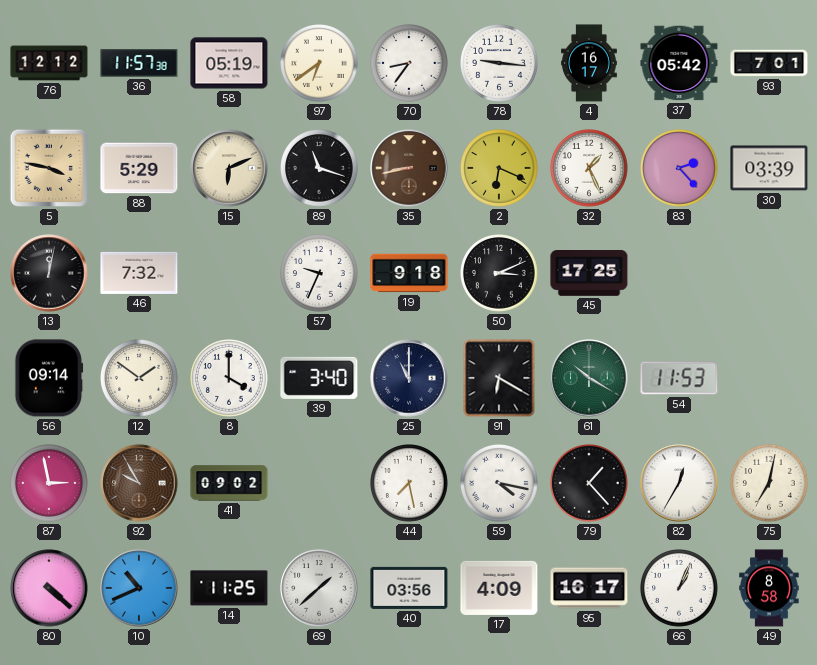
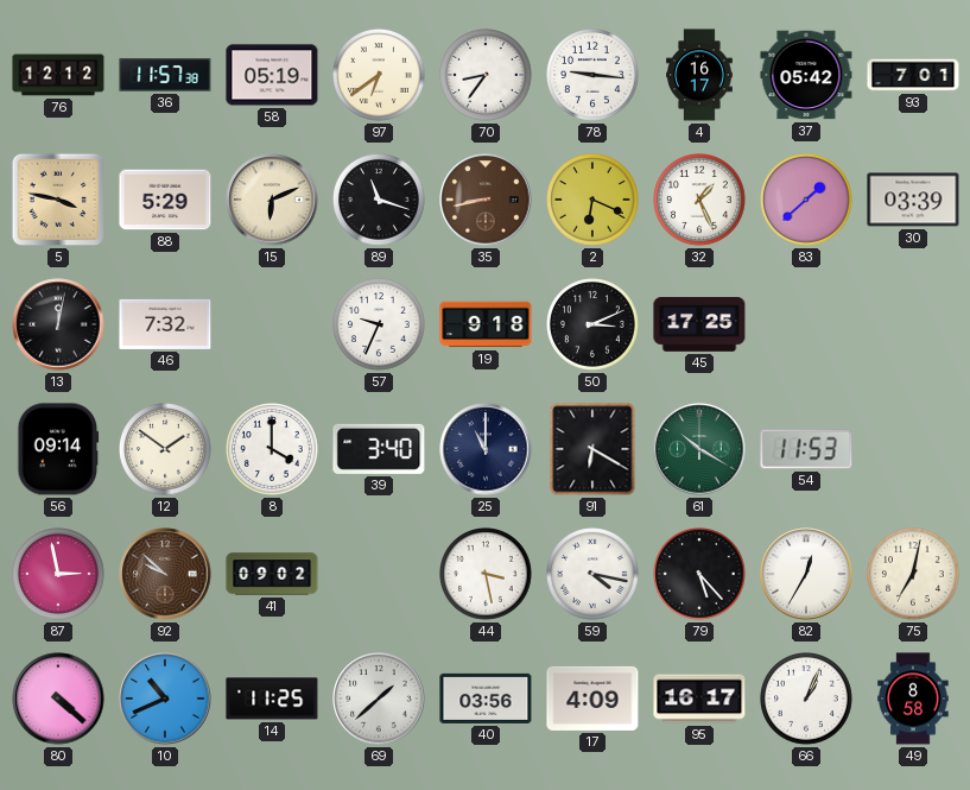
83: 2:23 -> 1:38
92: 9:55 -> 9:52
44: 7:28 -> 3:28
79: 1:23 -> 5:23
